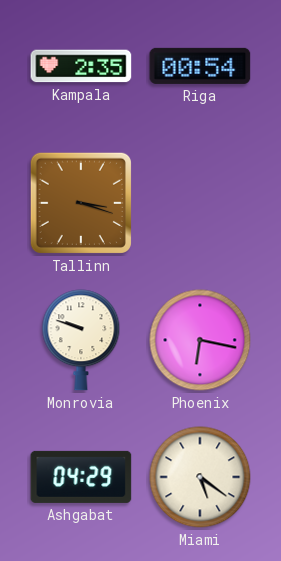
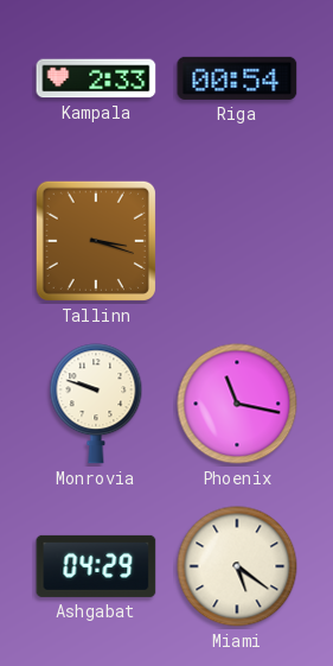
Kampala: 2:35 -> 2:33
Phoenix: 6:17 -> 11:17
